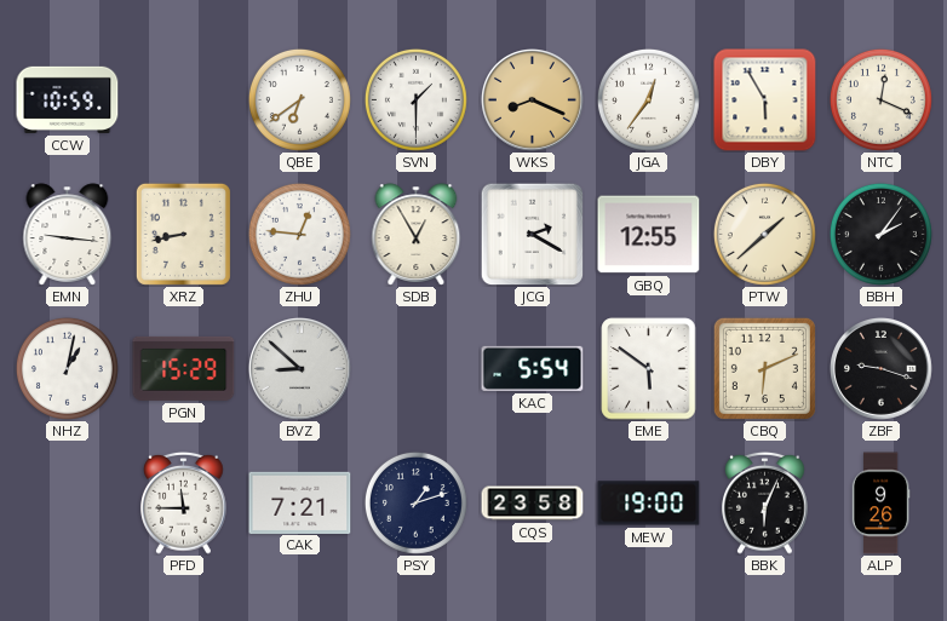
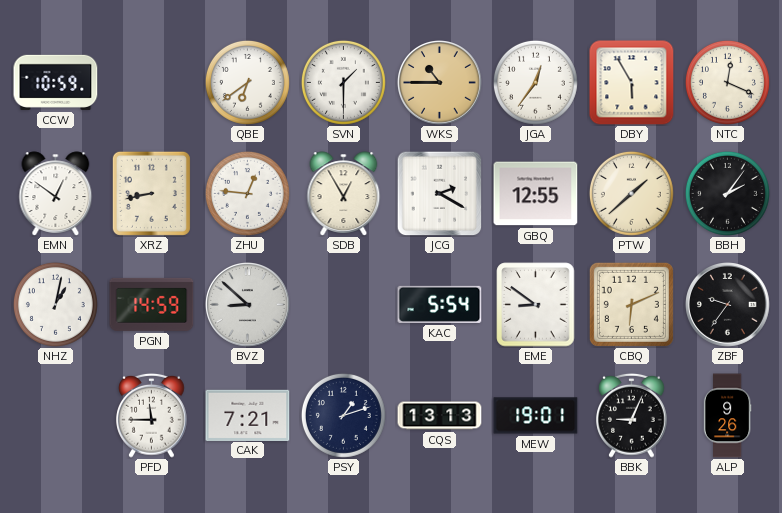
WKS: 8:19 -> 10:45
EMN: 9:16 -> 12:51
PGN: 15:29 -> 14:59
EME: 5:51 -> 8:51
ZBF: 9:18 -> 9:36
CQS: 23:58 -> 13:13
MEW: 19:00 -> 19:01
BBK: 6:04 -> 9:04
